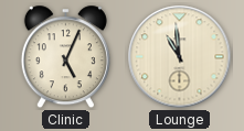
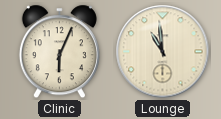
Clinic: 5:04 -> 6:04
